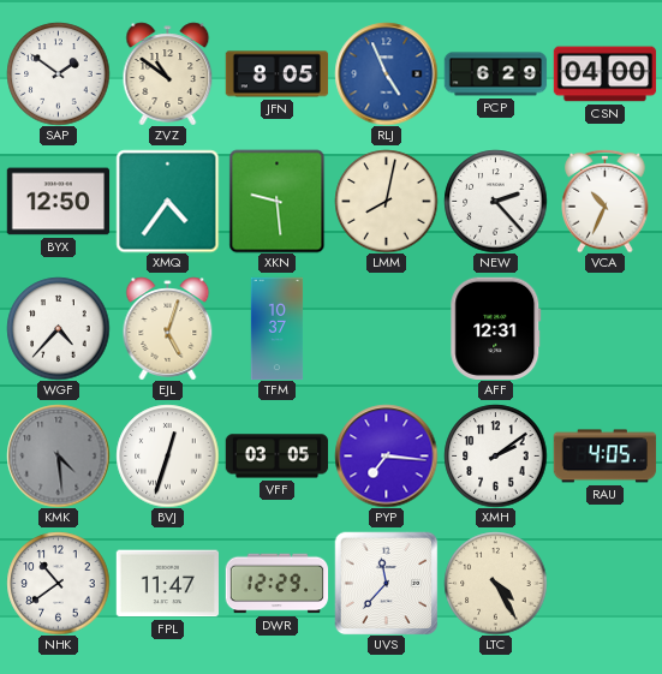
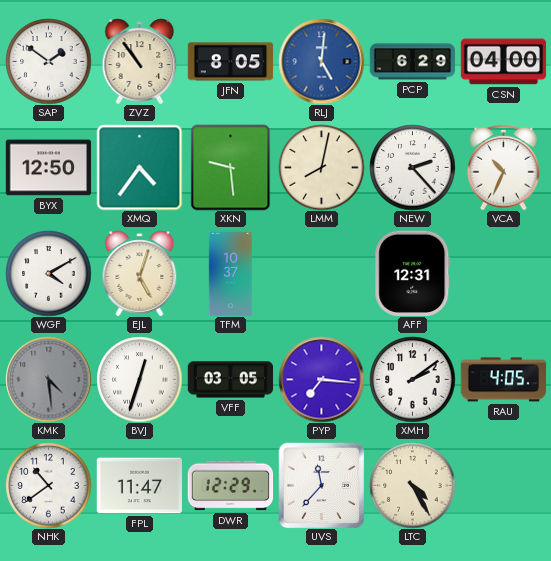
ZVZ: 10:51 -> 10:54
RLJ: 4:56 -> 5:01
WGF: 4:37 -> 4:10
